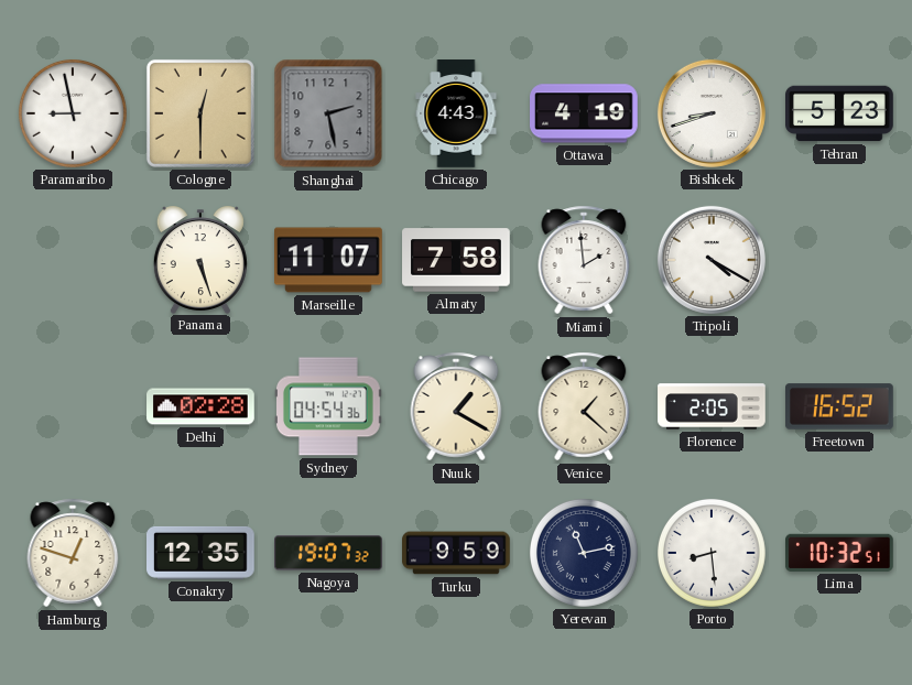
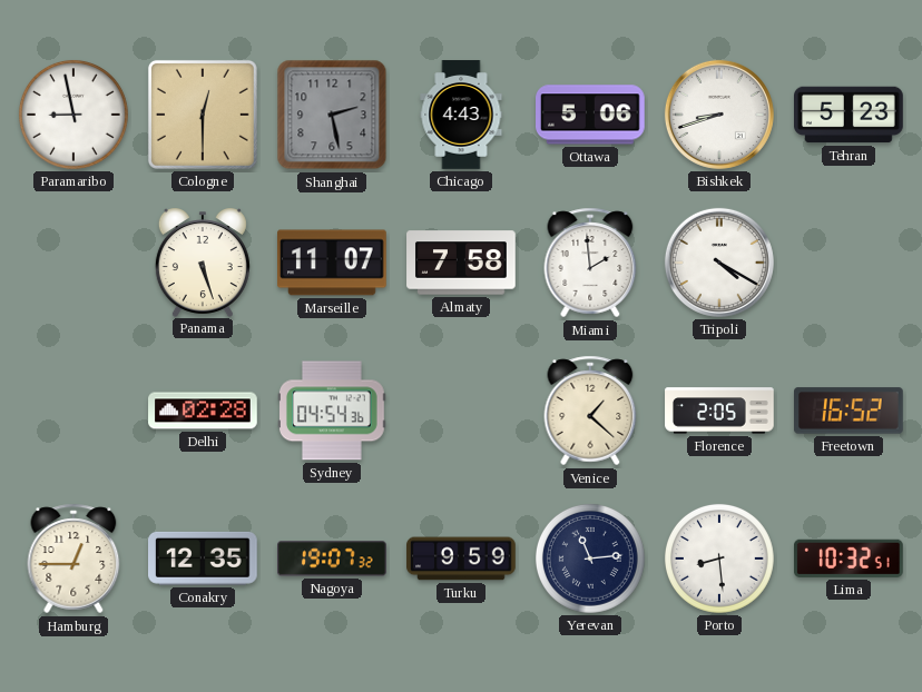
Ottawa: 4:19 -> 5:06
Nuuk: 1:20 -> none
Hamburg: 12:48 -> 12:45
Yerevan: 11:13 -> 11:14
